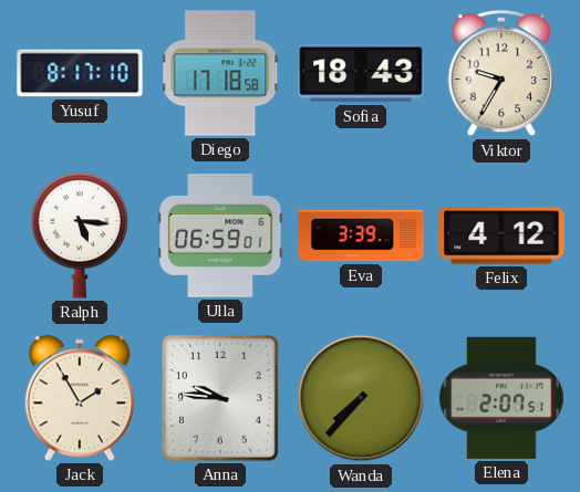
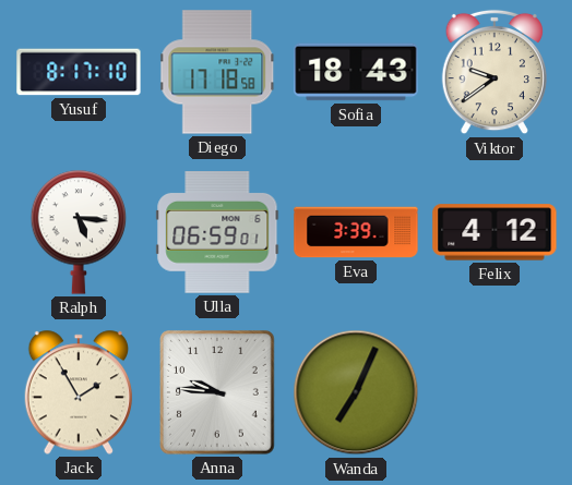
Viktor: 9:35 -> 9:39
Wanda: 7:37 -> 7:04
Elena: 2:07 -> none
